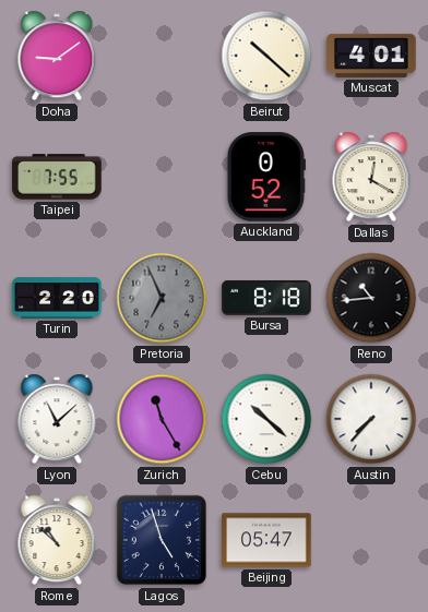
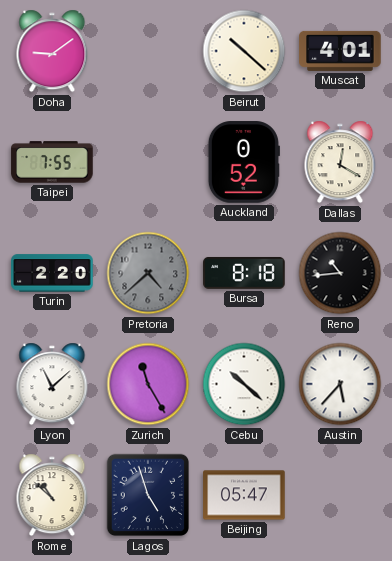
Pretoria: 6:56 -> 4:38
Austin: 7:37 -> 5:37
